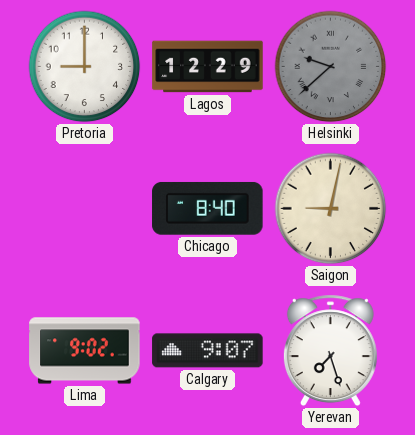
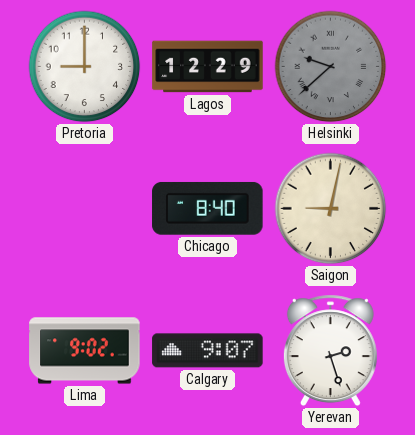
Yerevan: 7:27 -> 2:27
